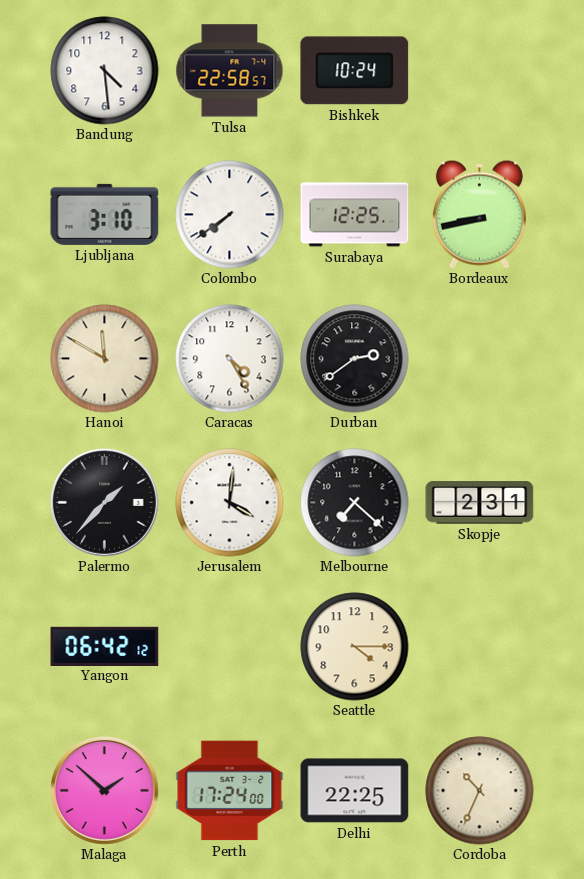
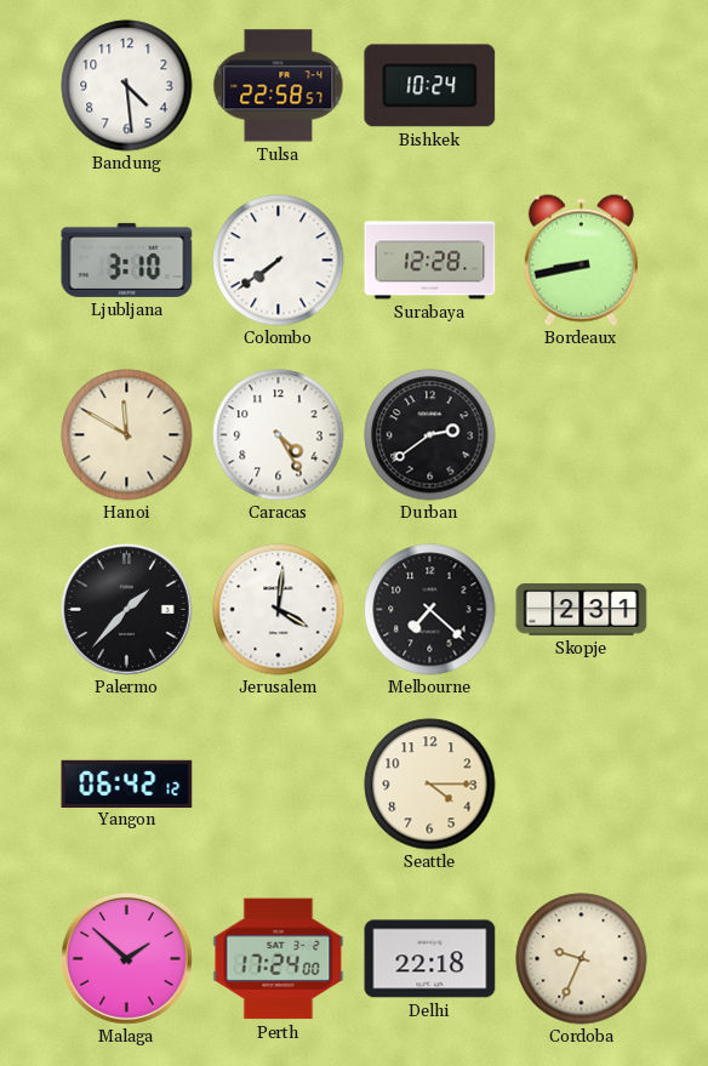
Surabaya: 12:25 -> 12:28
Delhi: 22:25 -> 22:18
Cordoba: 10:34 -> 9:34
